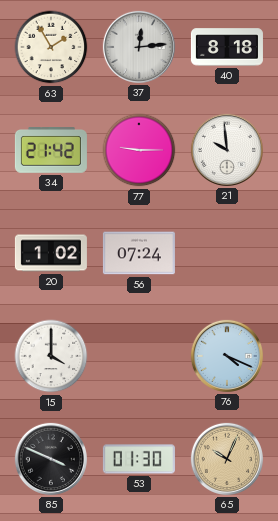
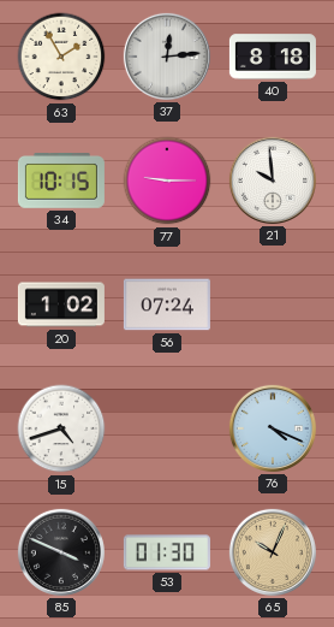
34: 21:42 -> 10:15
15: 4:00 -> 4:42
